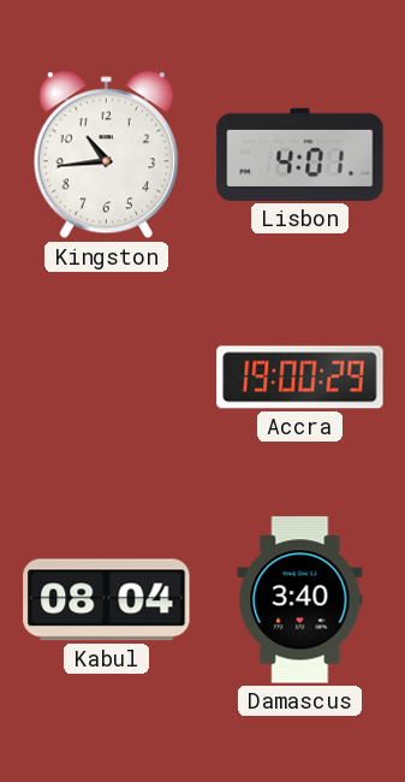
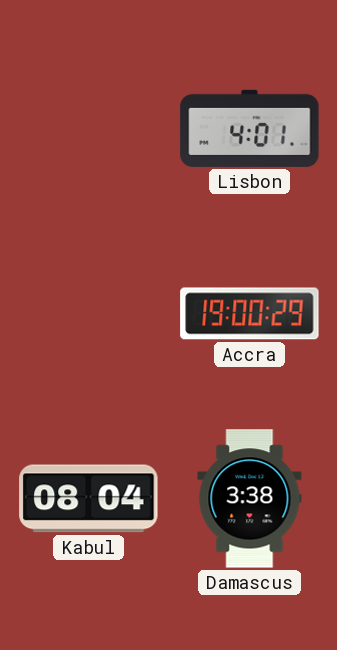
Kingston: 10:44 -> none
Damascus: 3:40 -> 3:38
